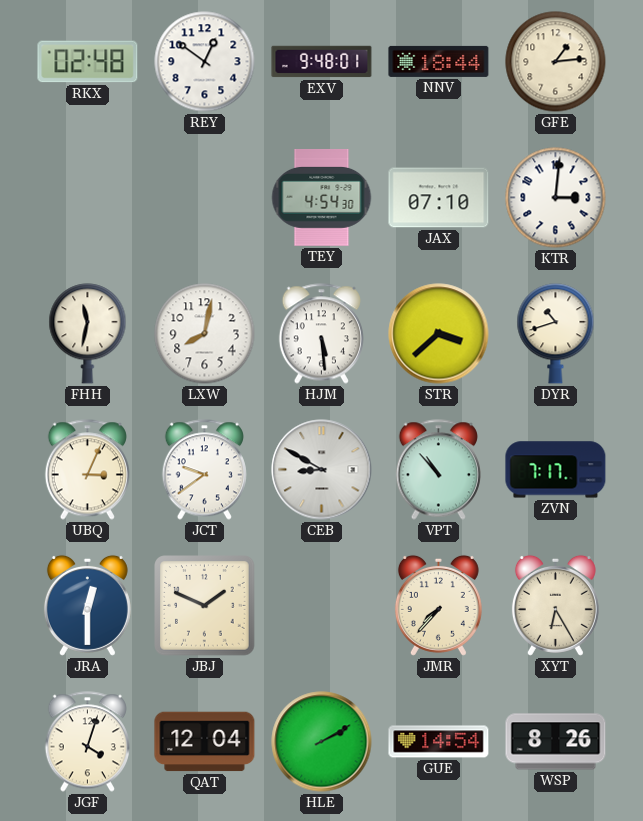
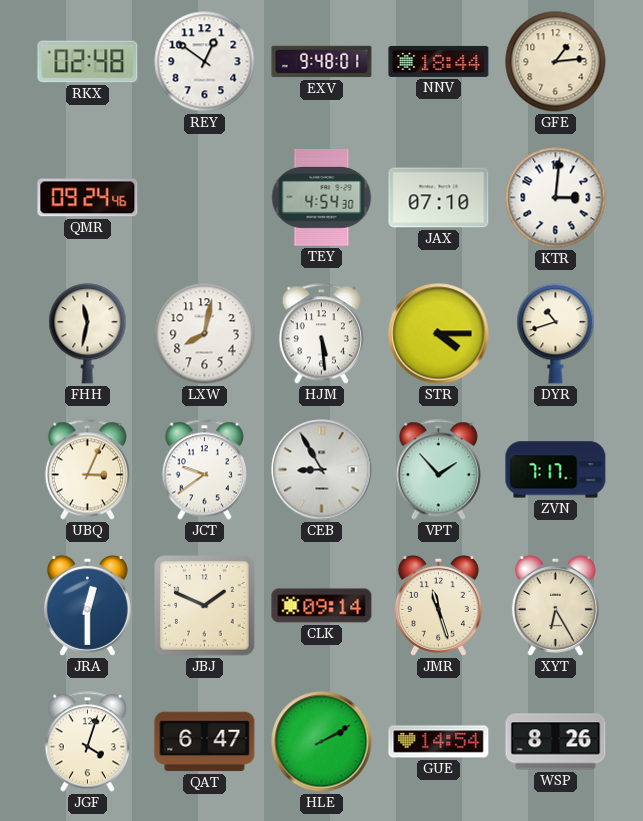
QMR: none -> 09:24
STR: 3:38 -> 4:15
CEB: 8:50 -> 8:55
VPT: 10:53 -> 1:53
CLK: none -> 09:14
JMR: 7:37 -> 11:27
QAT: 12:04 -> 6:47
